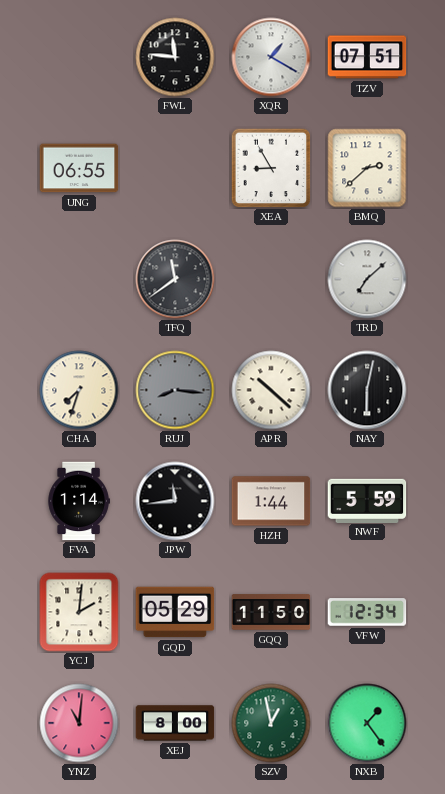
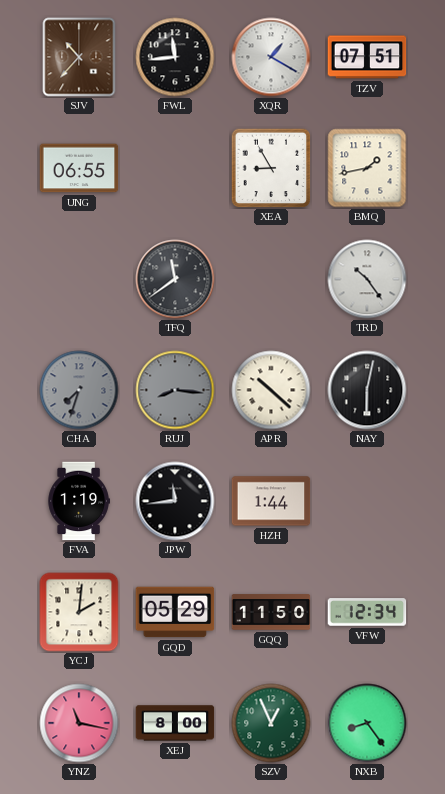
SJV: none -> 10:37
FWL: 11:46 -> 11:44
BMQ: 2:38 -> 1:43
TRD: 7:08 -> 10:24
CHA dial: cream -> grey
FVA: 1:14 -> 1:19
NWF: 5:59 -> none
YNZ: 11:01 -> 11:17
SZV: 12:58 -> 12:56
NXB: 1:24 -> 8:24
